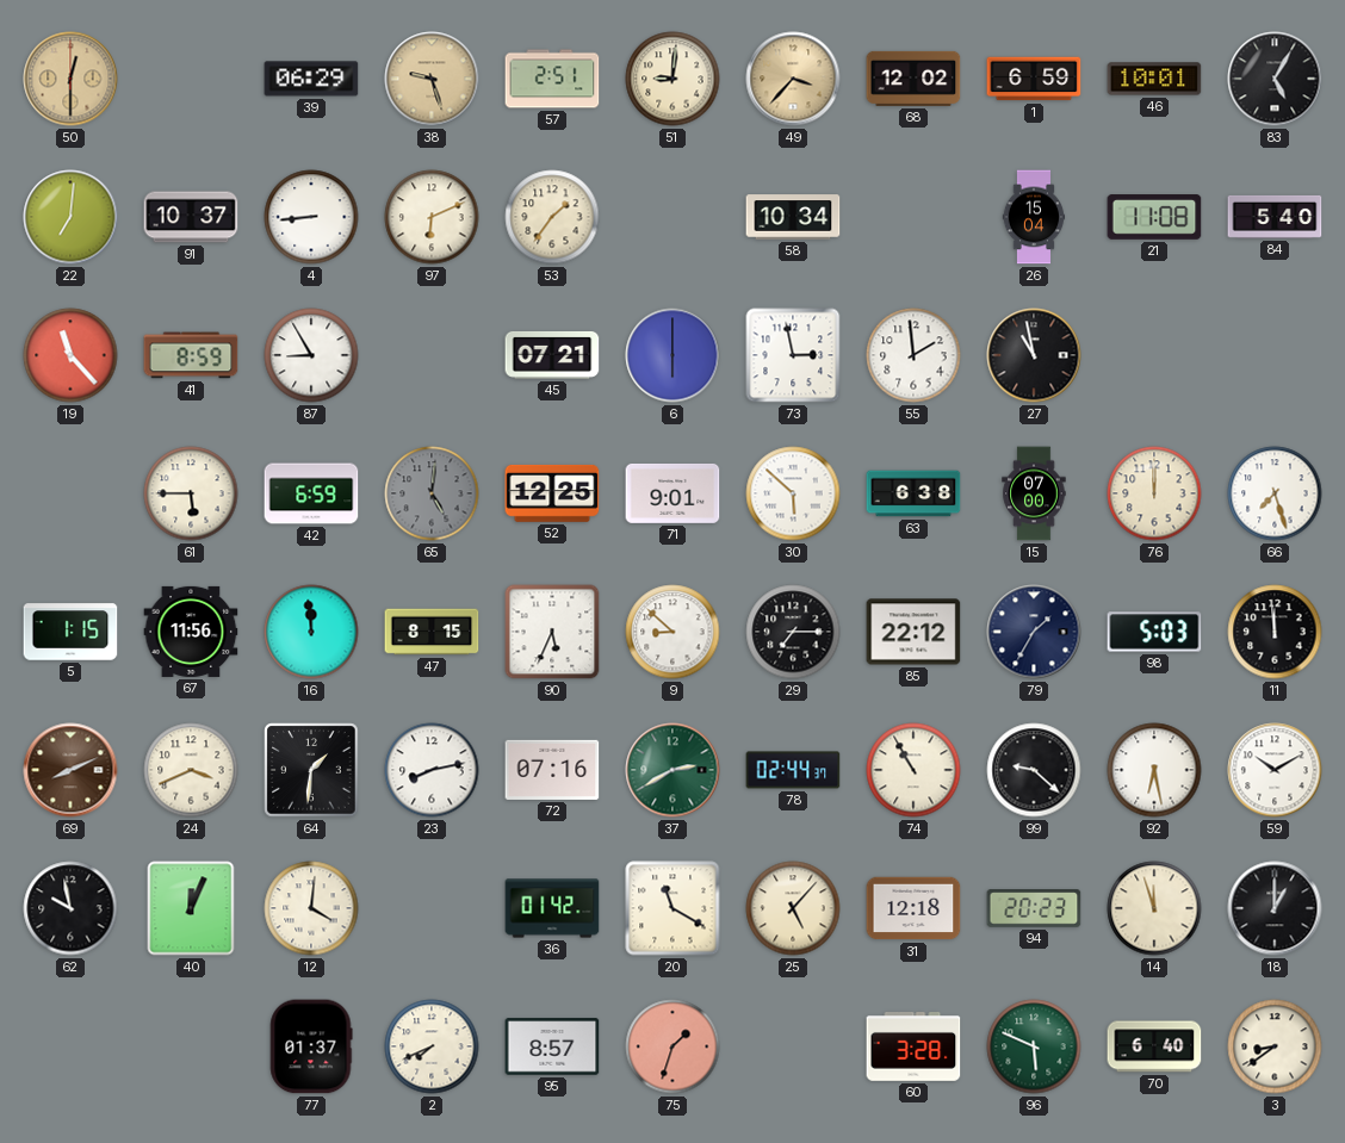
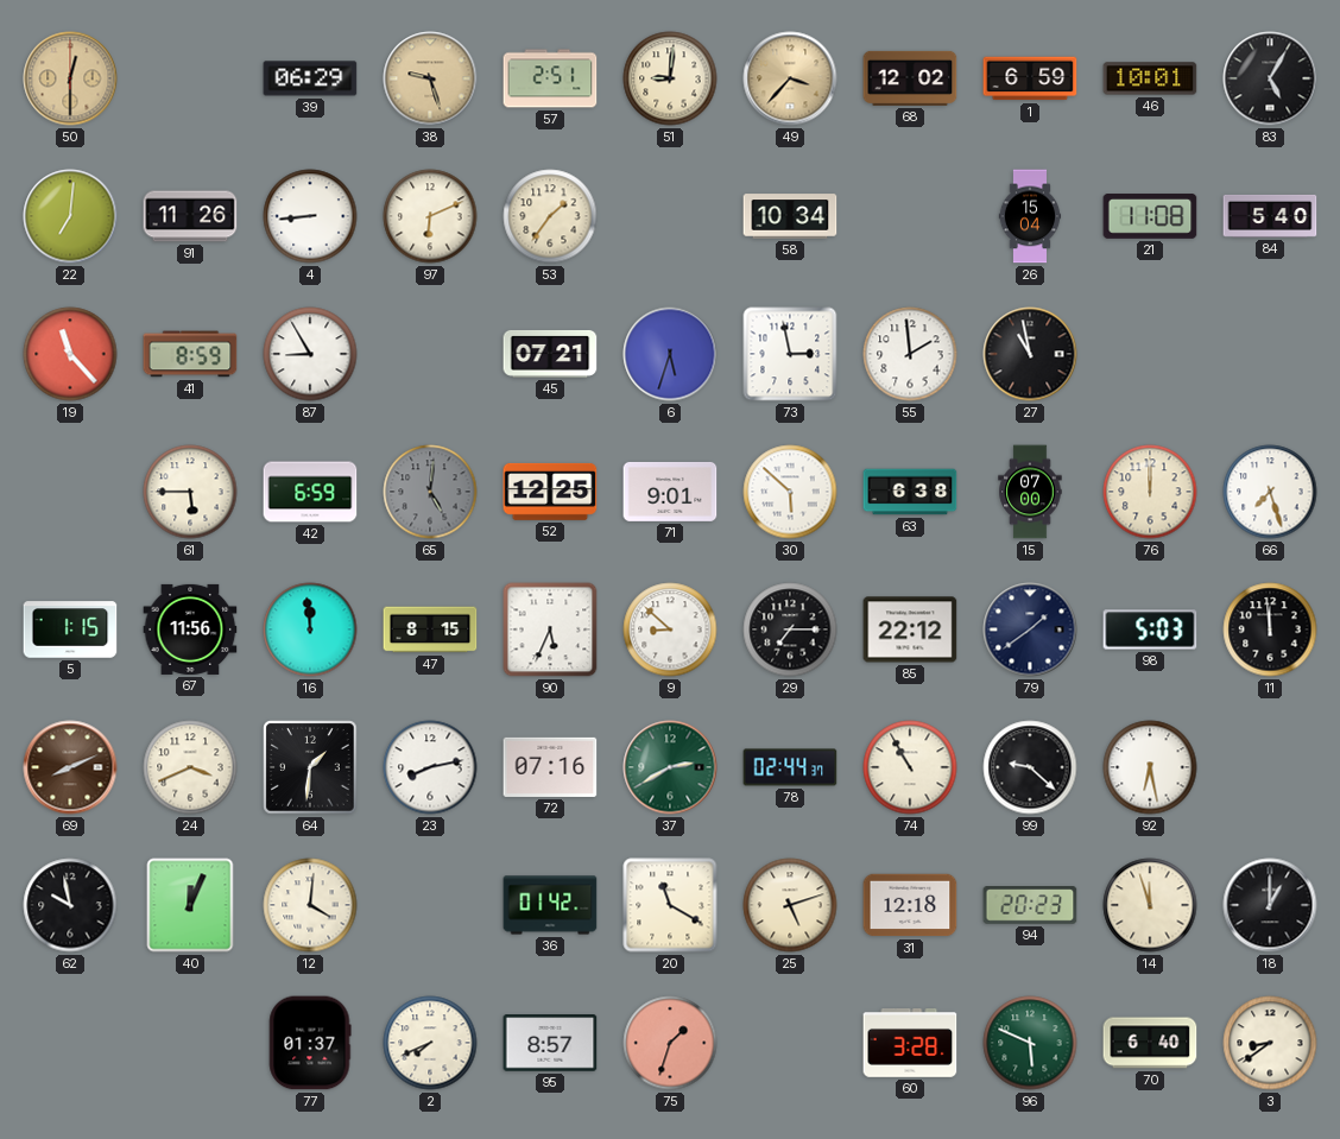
91: 10:37 -> 11:26
6: 6:00 -> 5:33
79: 1:35 -> 1:39
59: 10:10 -> none
25: 5:07 -> 5:12
